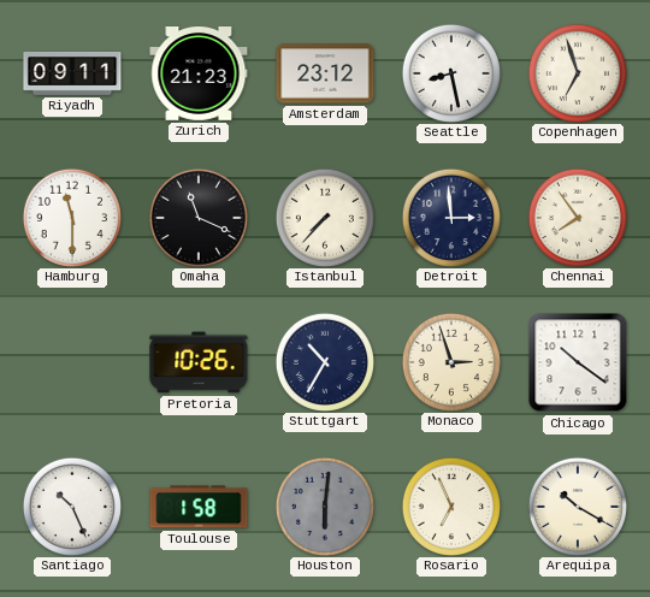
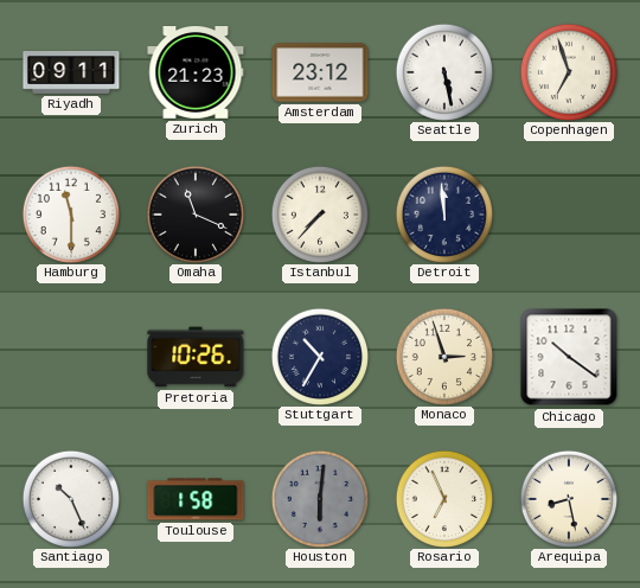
Seattle: 8:28 -> 5:28
Detroit: 2:59 -> 11:59
Chennai: 7:54 -> none
Arequipa: 10:20 -> 8:28
